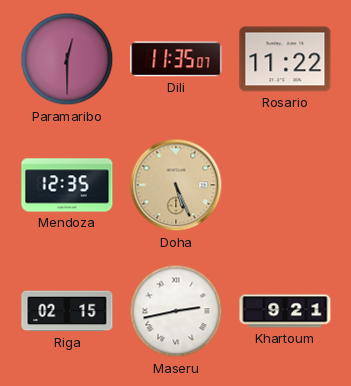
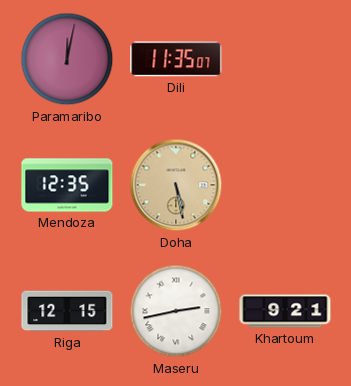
Paramaribo: 12:30 -> 12:02
Rosario: 11:22 -> none
Doha: 5:26 -> 5:28
Riga: 02:15 -> 12:15
